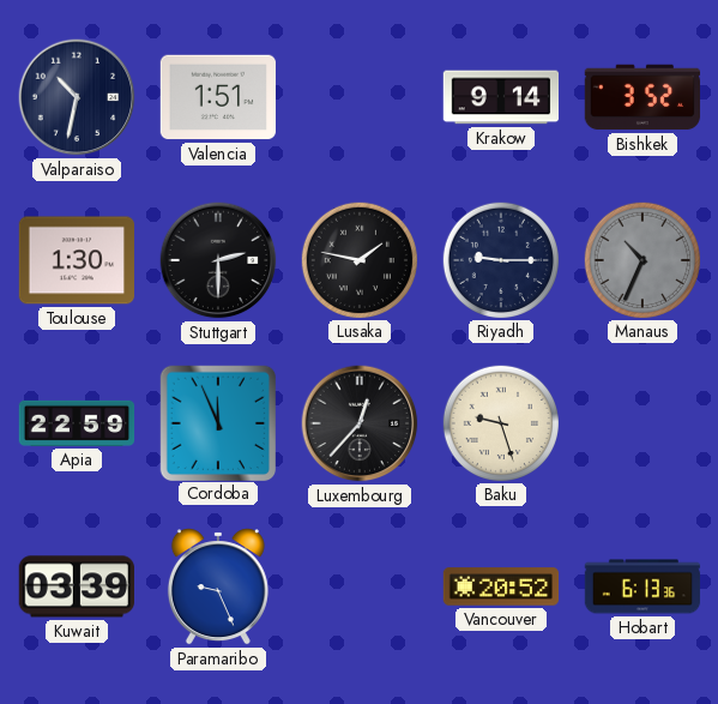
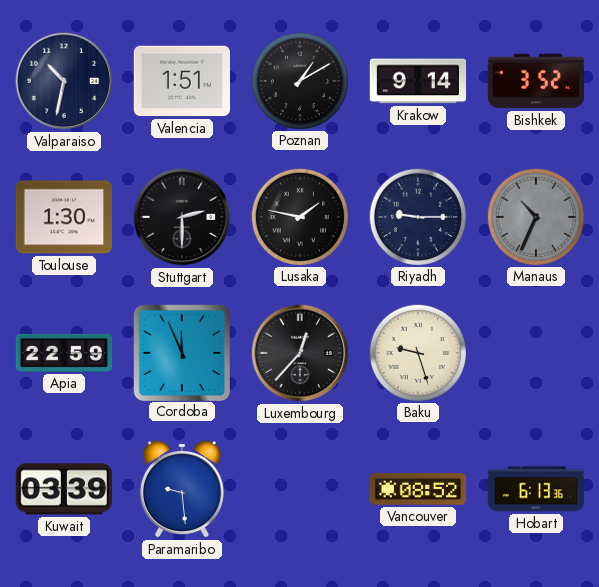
Poznan: none -> 1:10
Paramaribo: 9:26 -> 9:29
Vancouver: 20:52 -> 08:52
